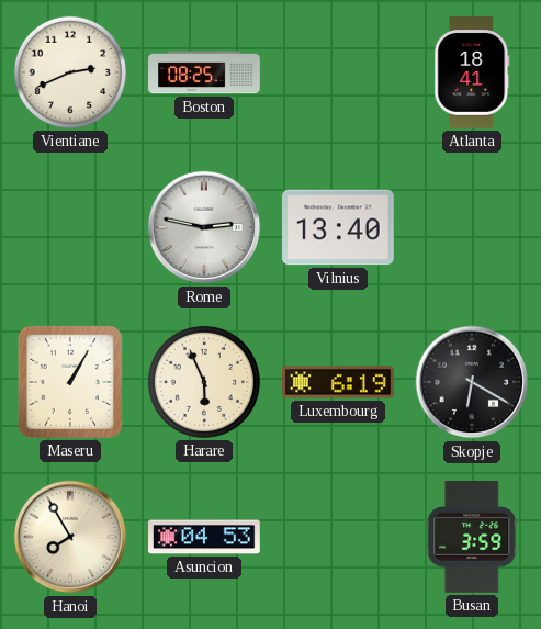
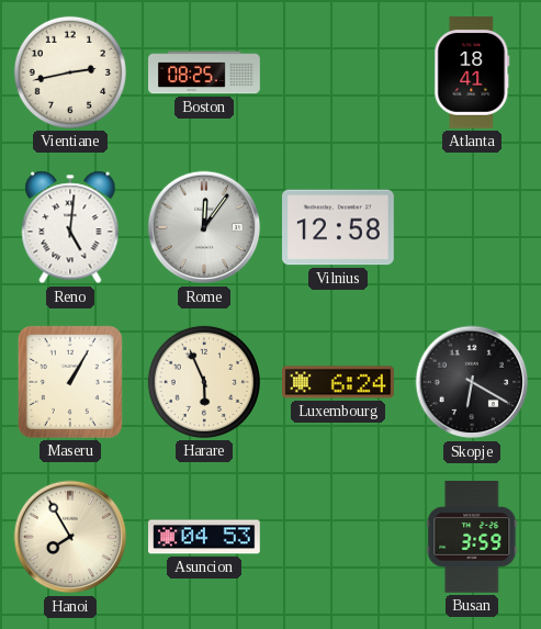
Vientiane: 2:41 -> 2:43
Reno: none -> 5:01
Rome: 2:47 -> 12:06
Vilnius: 13:40 -> 12:58
Luxembourg: 6:19 -> 6:24
